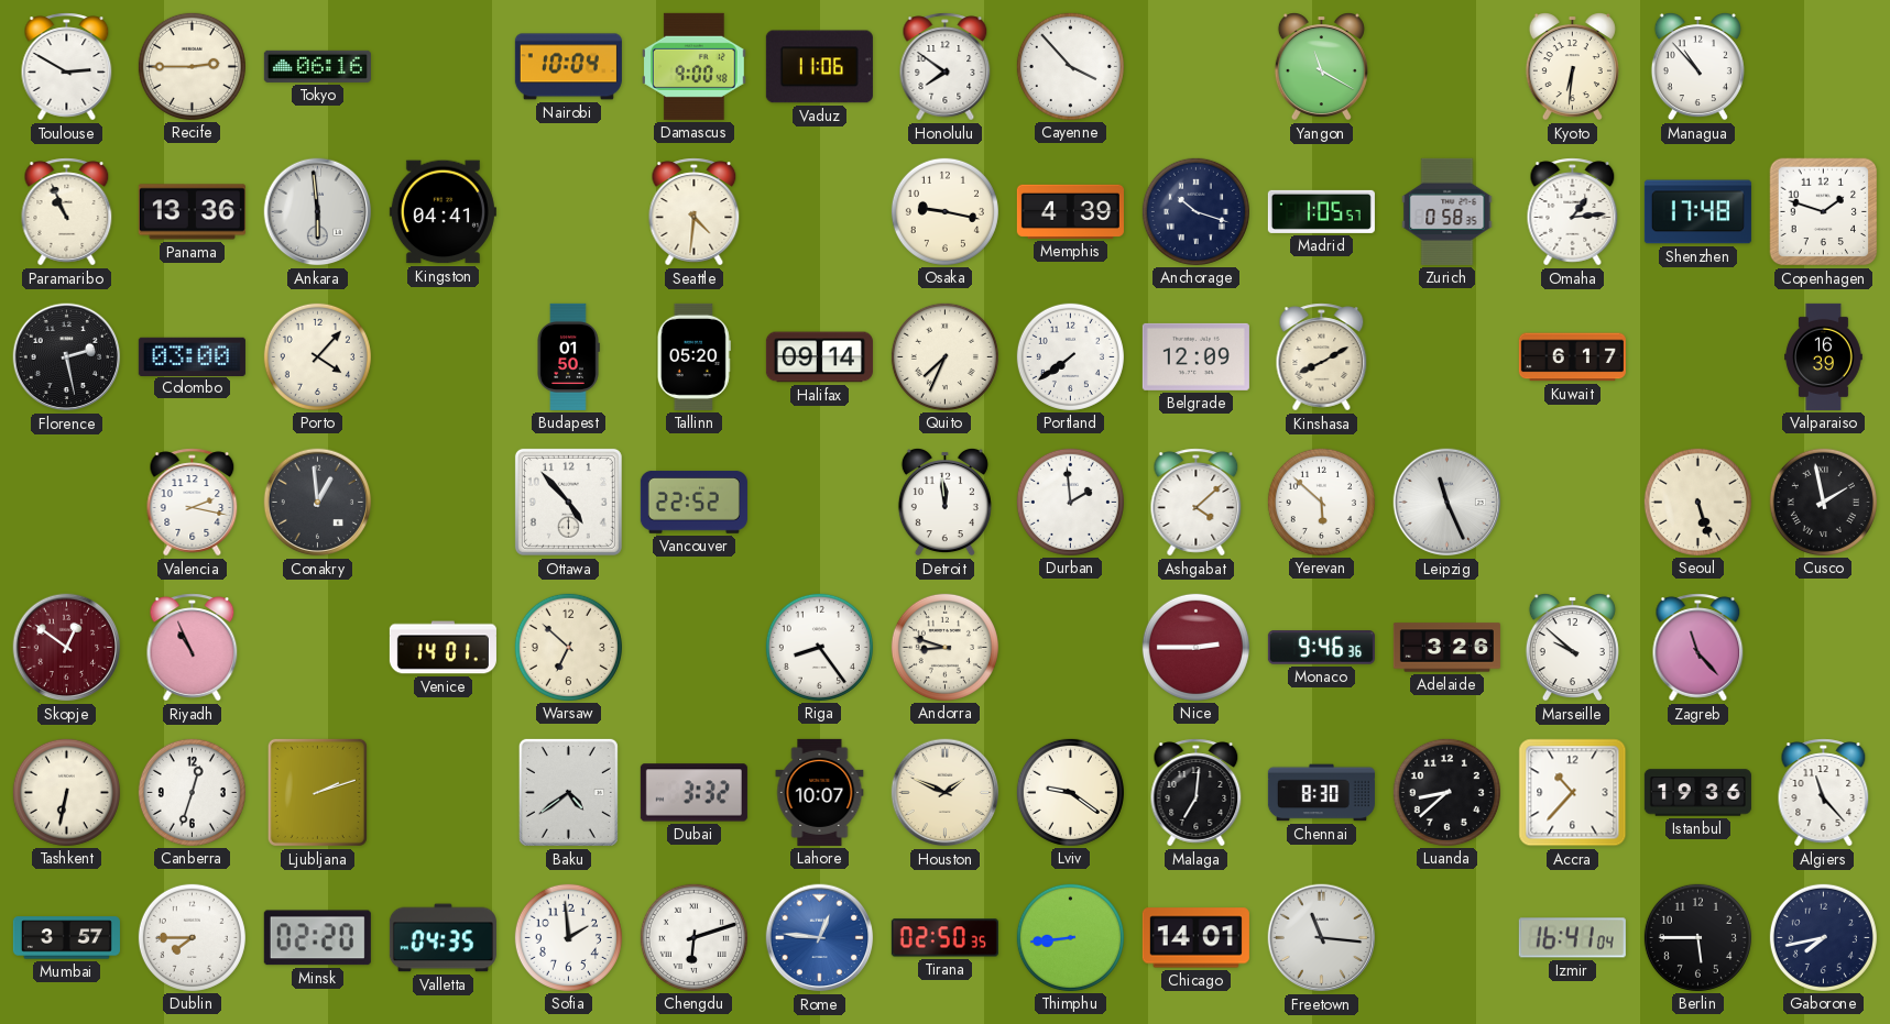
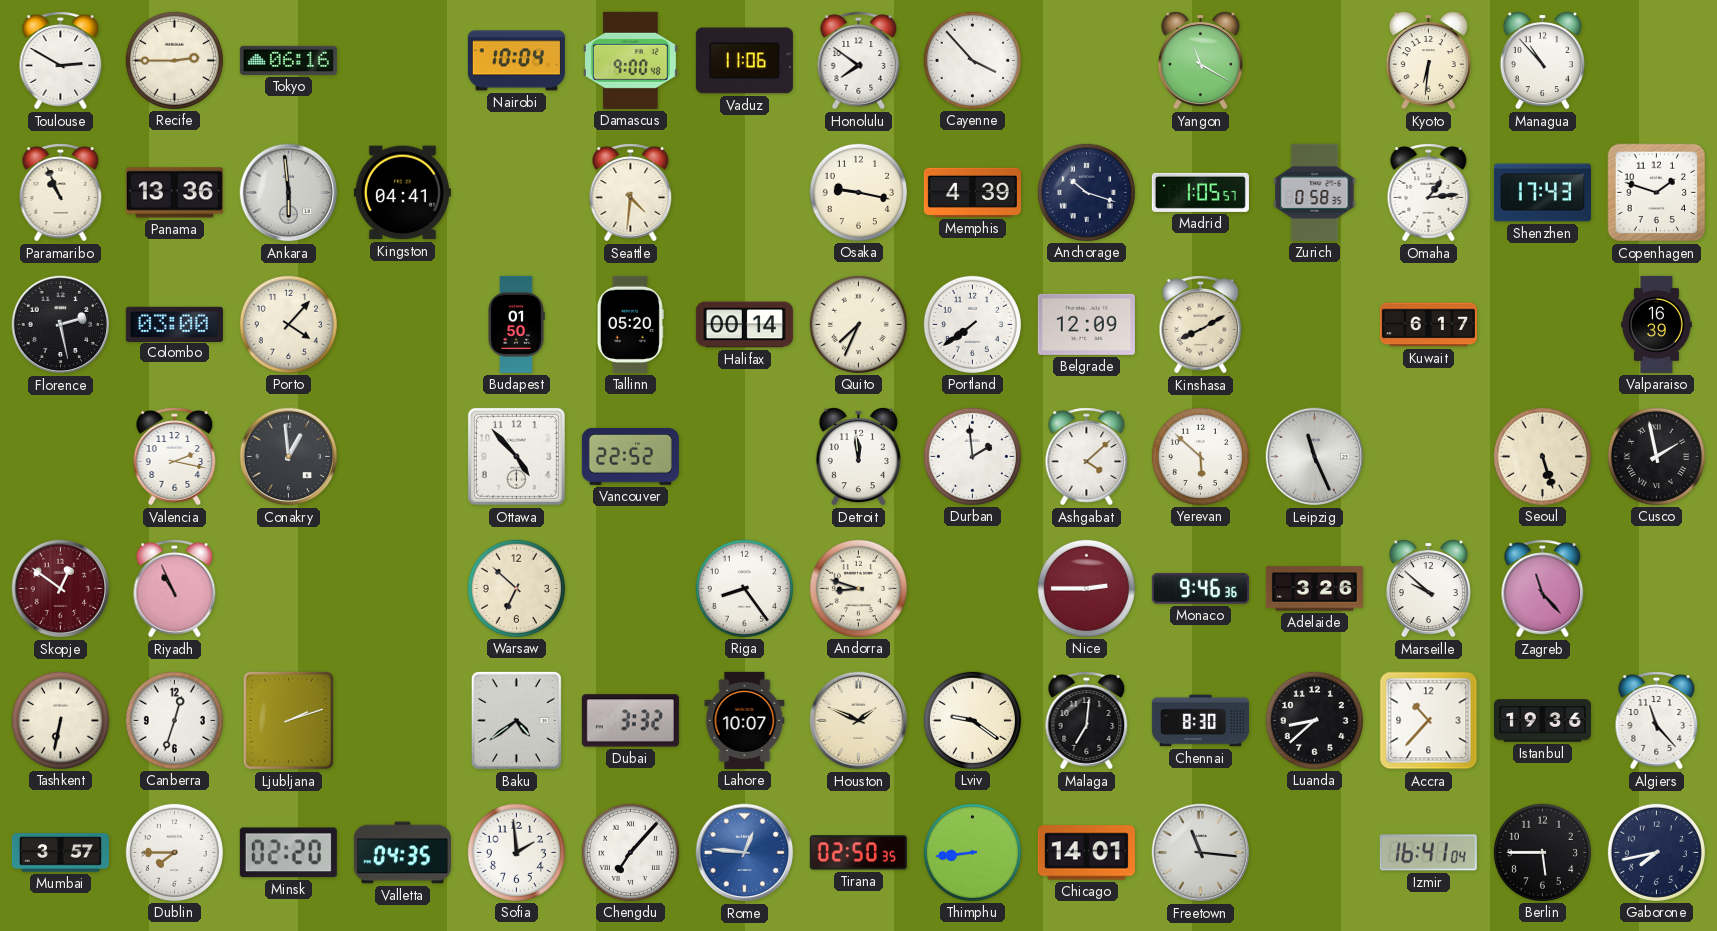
Shenzhen: 17:48 -> 17:43
Halifax: 09:14 -> 00:14
Venice: 14:01 -> none
Chengdu: 6:12 -> 7:07
